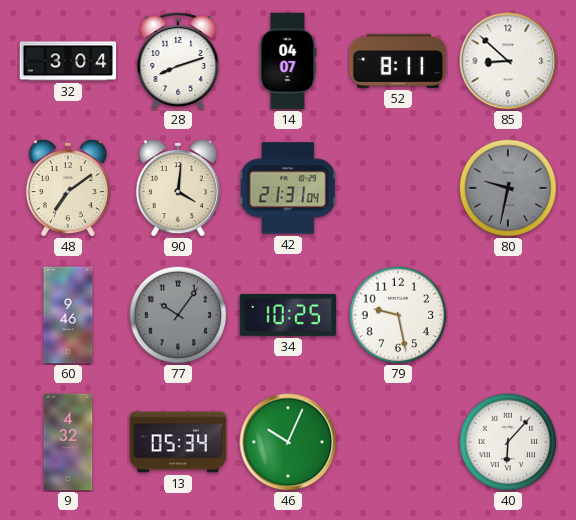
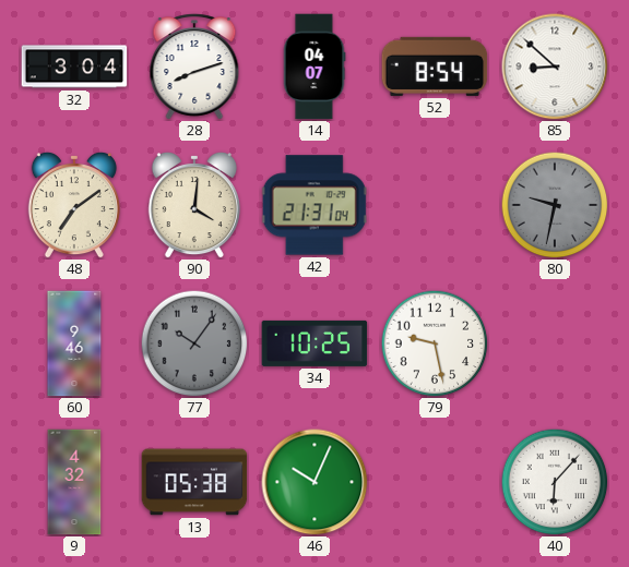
52: 8:11 -> 8:54
13: 05:34 -> 05:38
